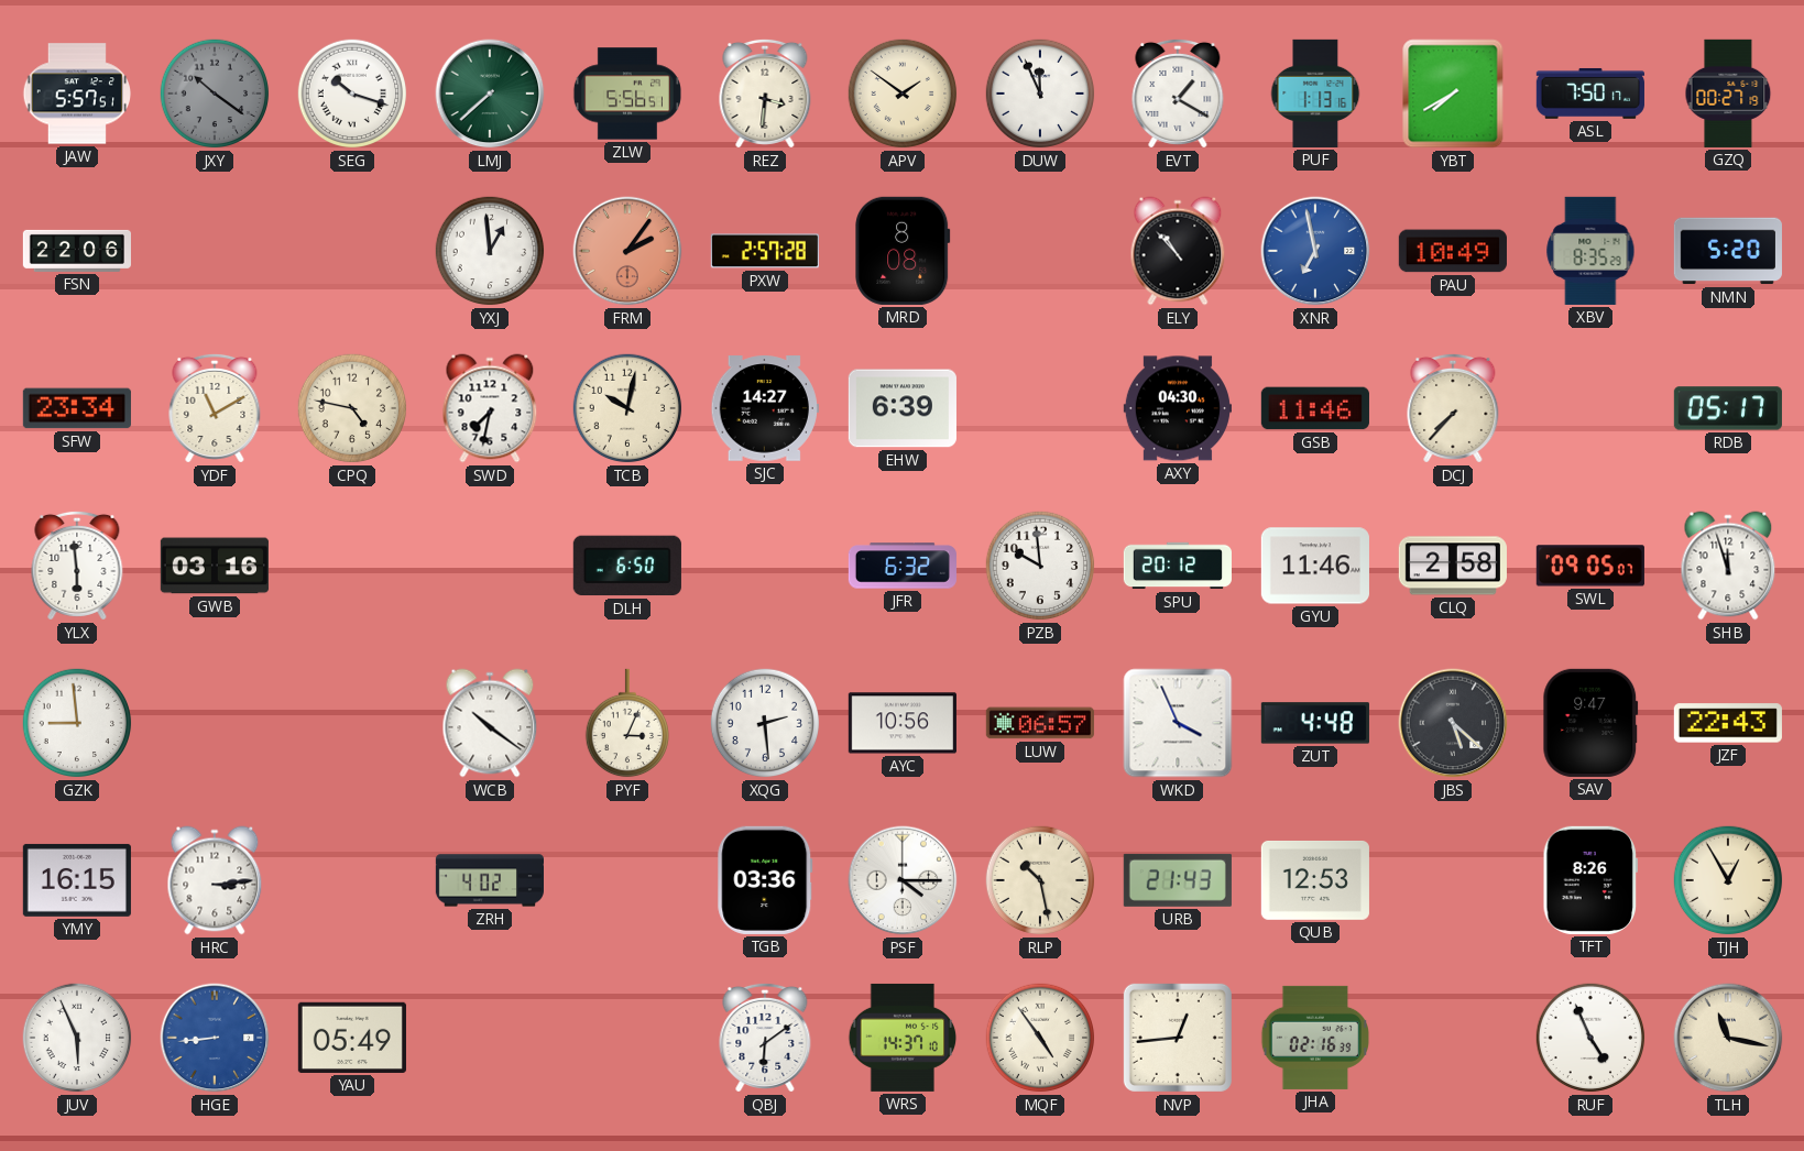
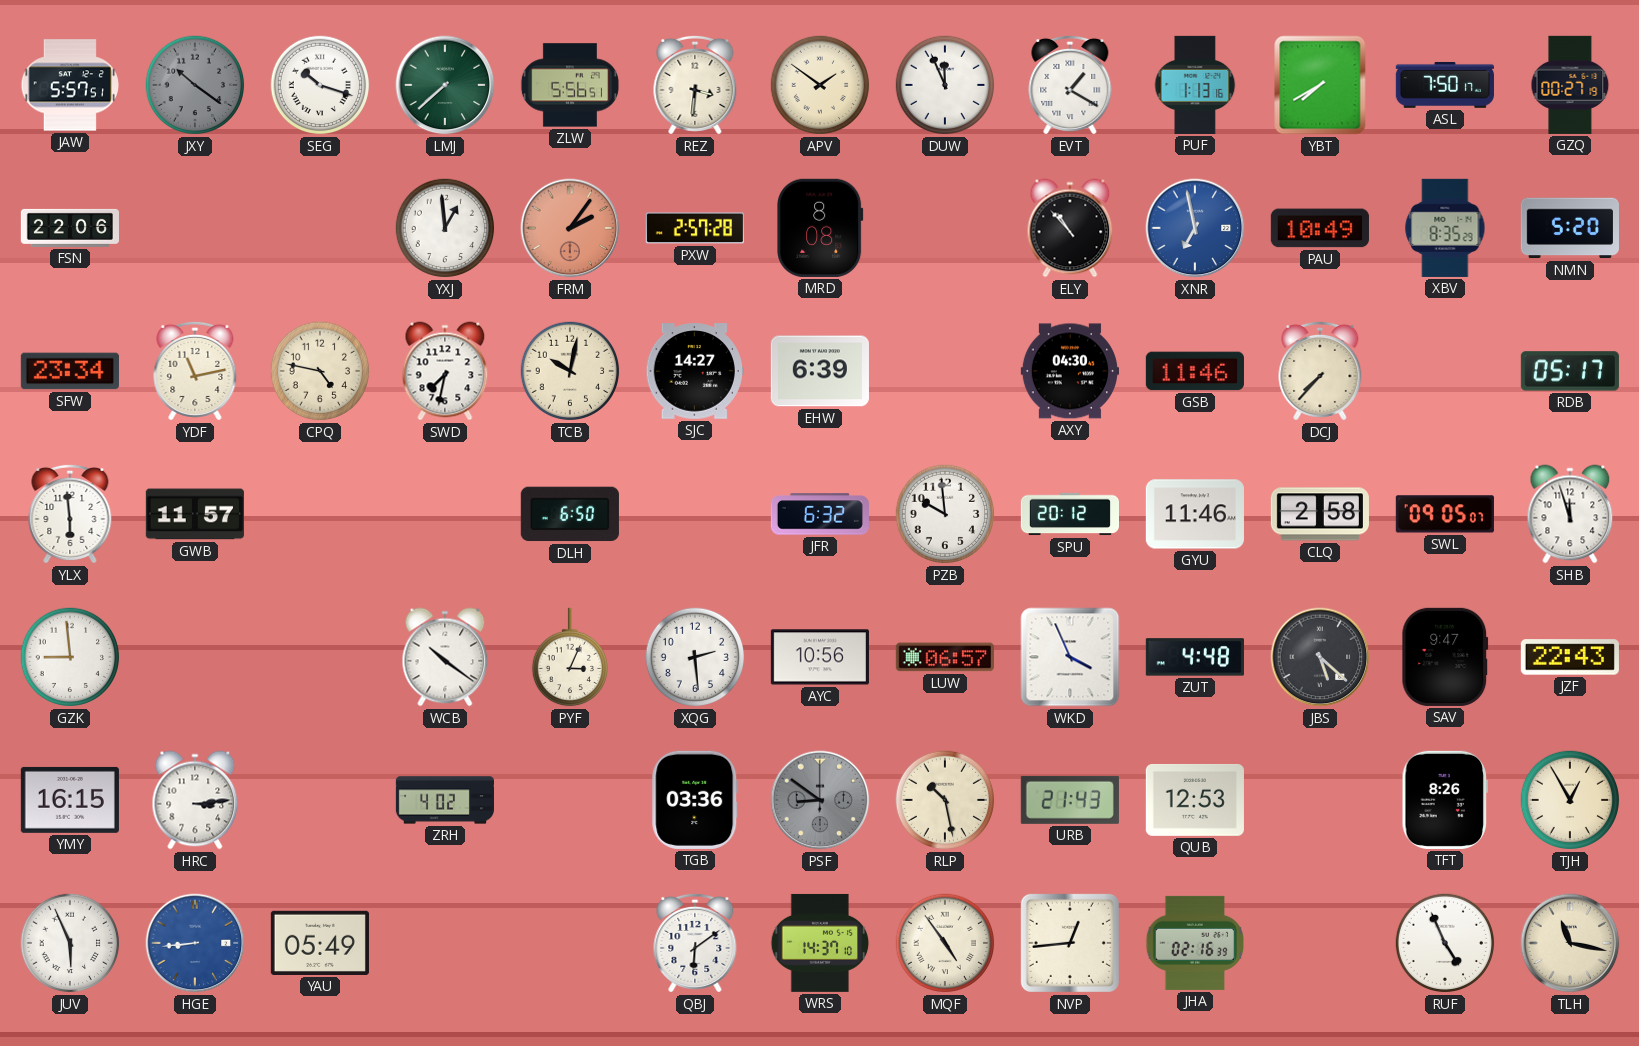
YDF: 11:10 -> 11:13
GWB: 03:16 -> 11:57
PSF: 4:15 -> 8:51
PSF dial: white -> grey
